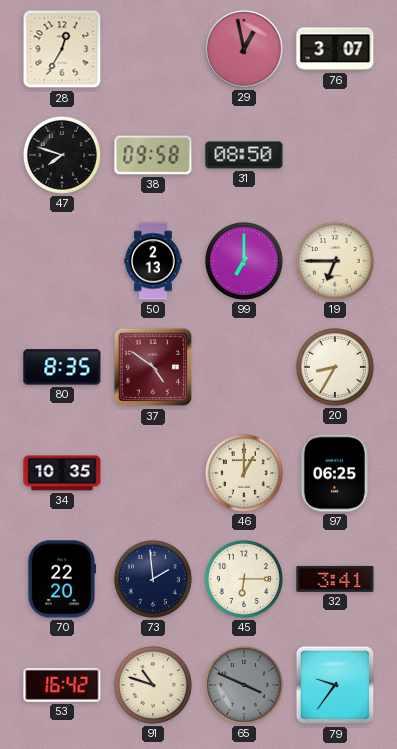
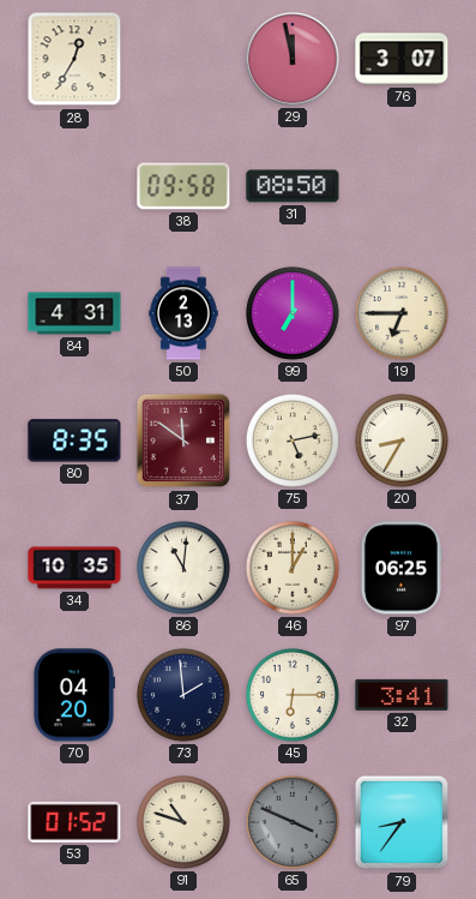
29: 12:58 -> 11:58
47: 7:48 -> none
84: none -> 4:31
37: 4:51 -> 11:51
75: none -> 5:13
86: none -> 11:01
70: 22:20 -> 04:20
53: 16:42 -> 01:52
79: 9:36 -> 8:36
